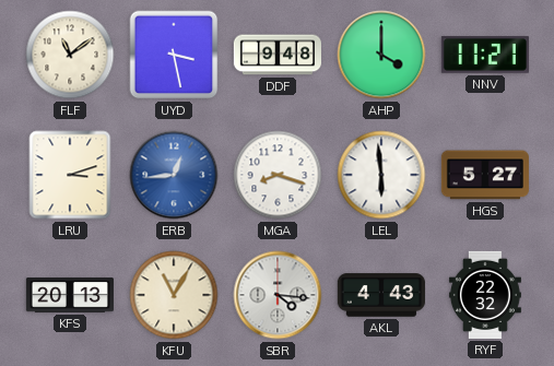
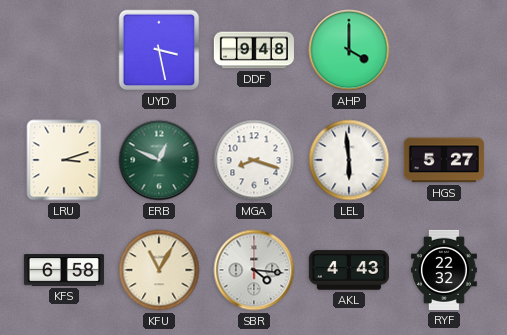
FLF: 11:09 -> none
NNV: 11:21 -> none
ERB: 12:44 -> 12:49
ERB dial: blue -> green
KFS: 20:13 -> 6:58
